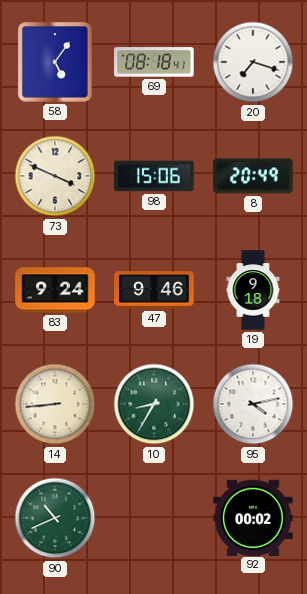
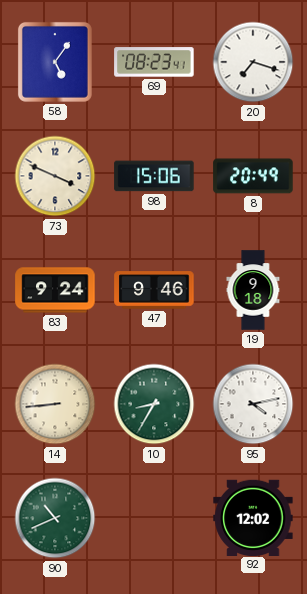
69: 08:18 -> 08:23
92: 00:02 -> 12:02
